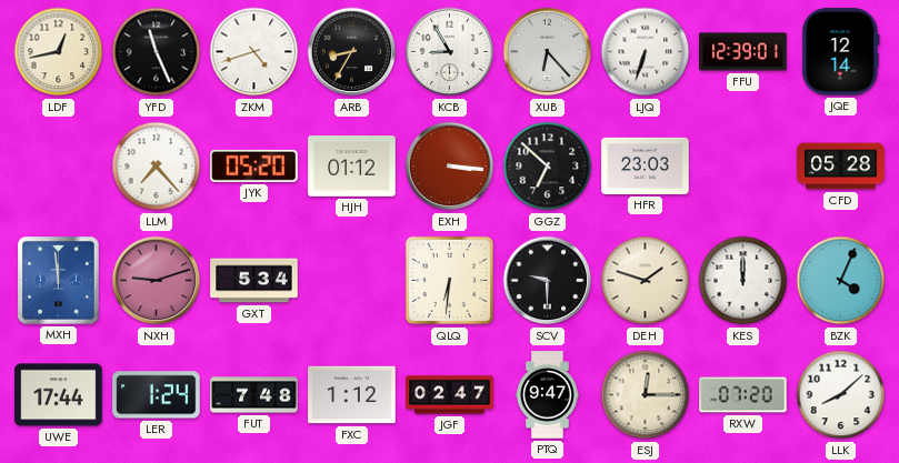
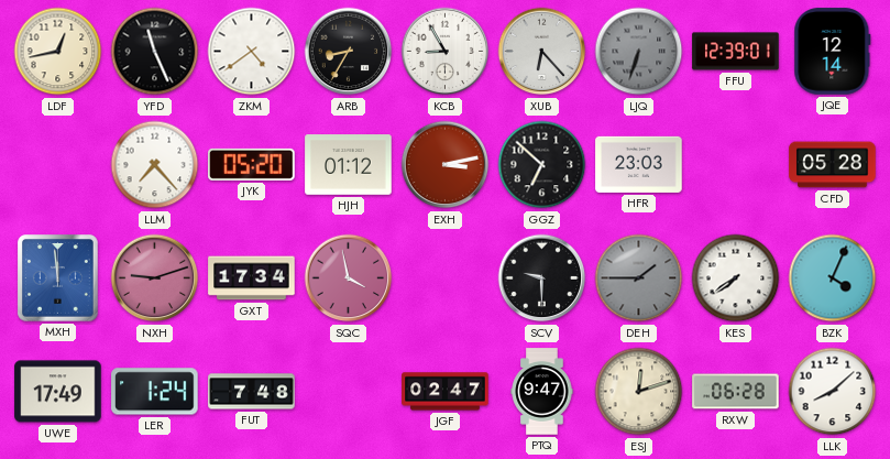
ZKM: 4:42 -> 4:39
LJQ dial: white -> grey
EXH: 3:16 -> 3:13
GXT: 5:34 -> 17:34
SQC: none -> 3:58
QLQ: 6:31 -> none
DEH: 1:48 -> 1:45
DEH dial: cream -> grey
KES: 12:00 -> 7:39
UWE: 17:44 -> 17:49
FXC: 1:12 -> none
ESJ: 12:15 -> 12:12
RXW: 07:20 -> 06:28
